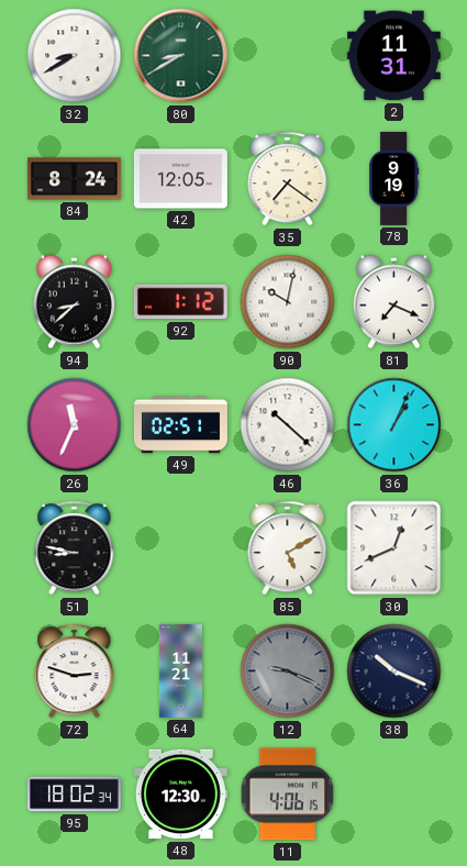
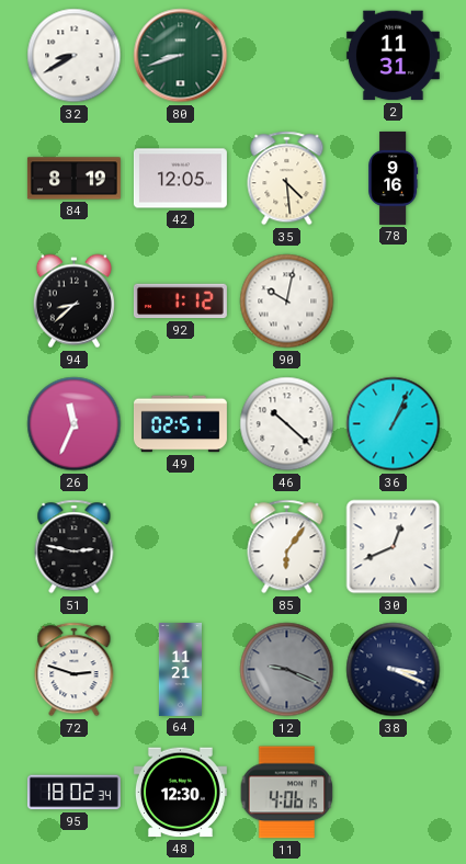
80: 8:40 -> 8:42
84: 8:24 -> 8:19
35: 7:21 -> 4:29
78: 9:19 -> 9:16
81: 7:19 -> none
51: 8:47 -> 2:47
85: 5:10 -> 6:06
38: 10:19 -> 3:19
